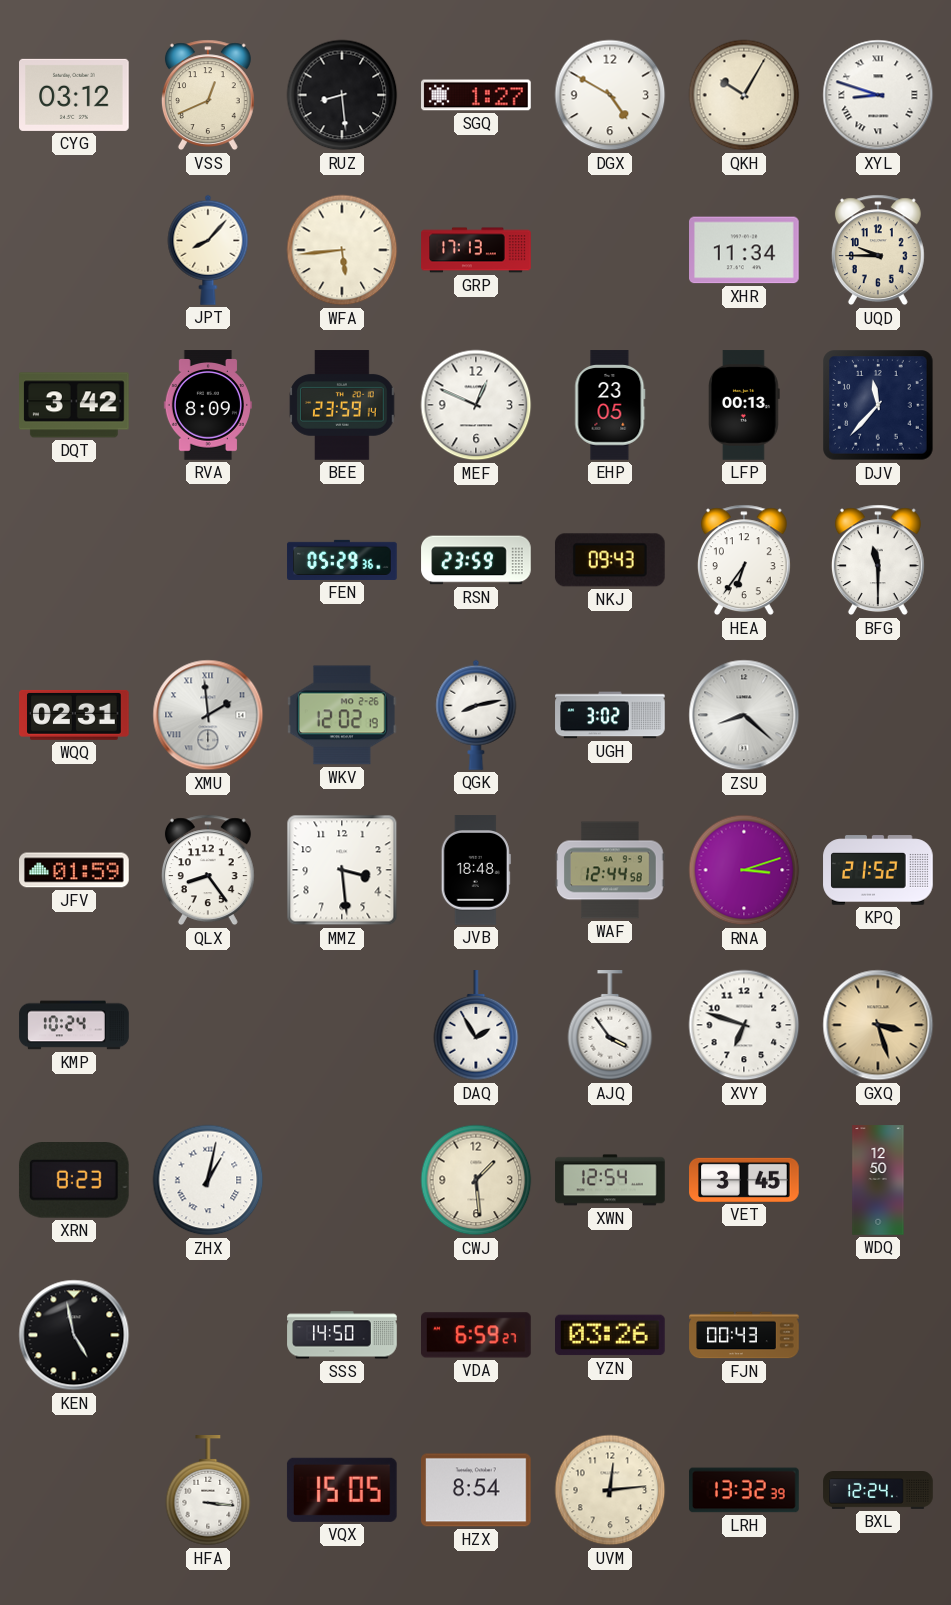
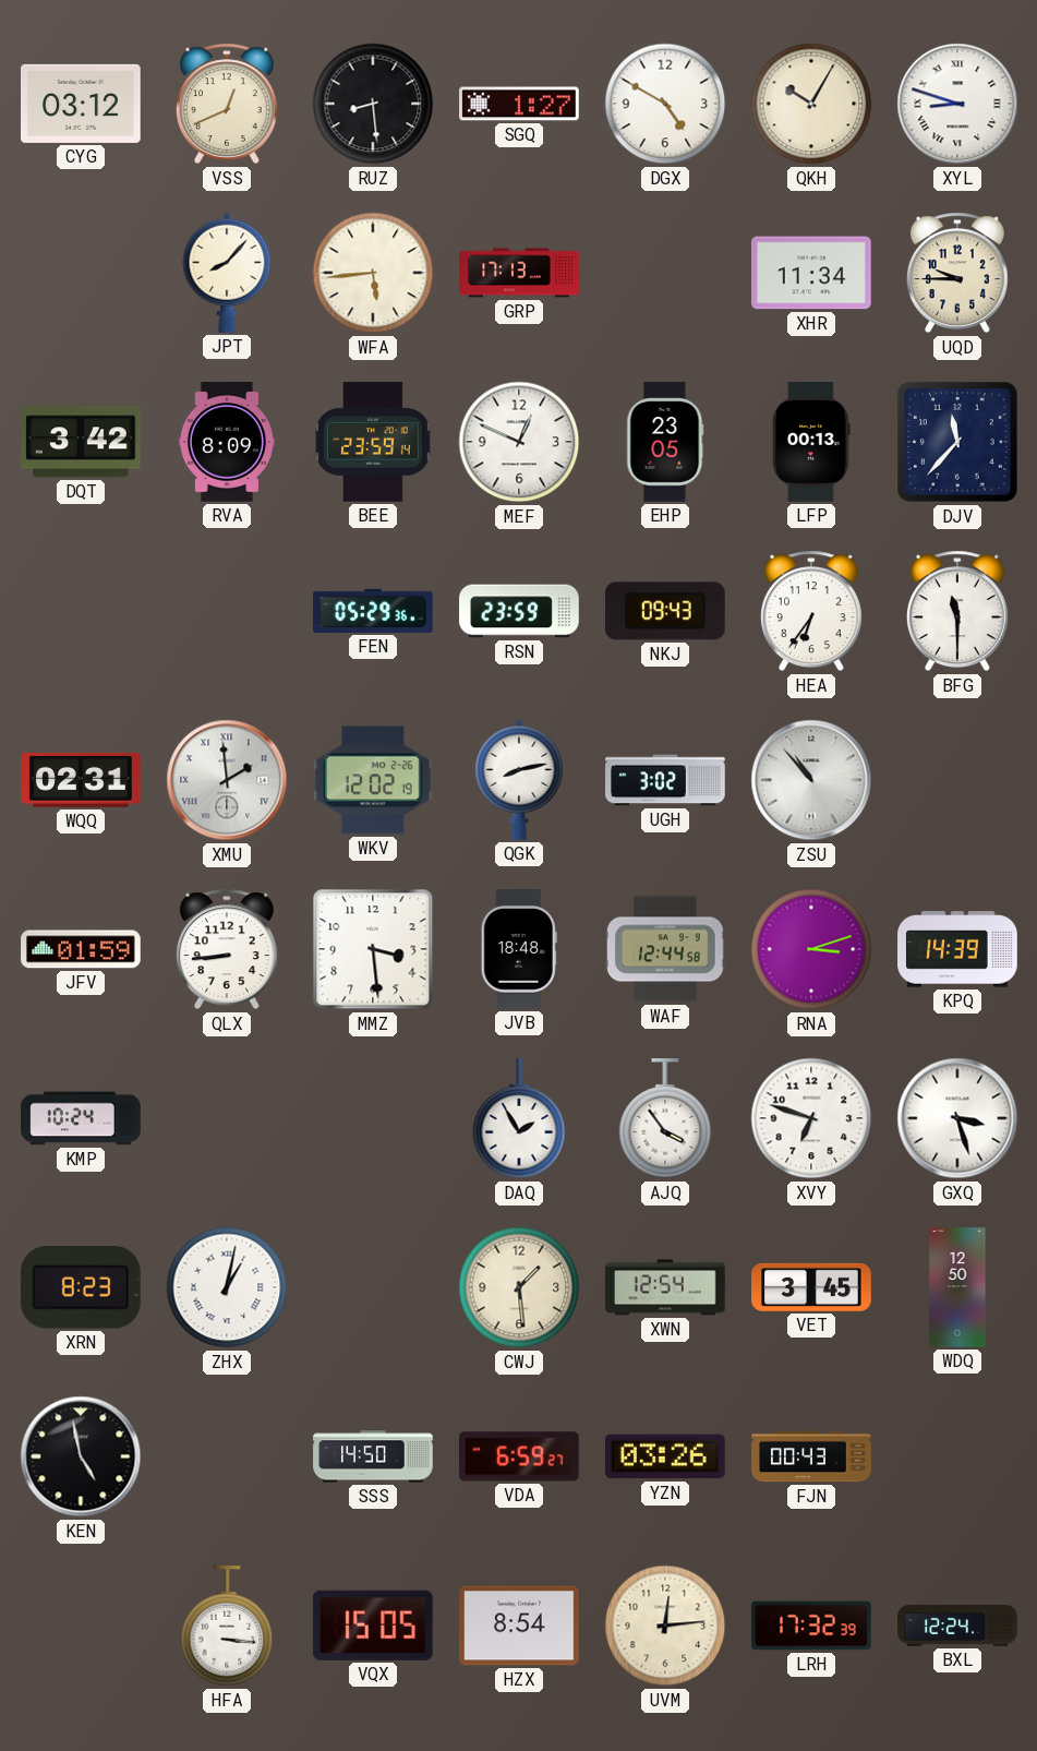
ZSU: 8:22 -> 10:53
QLX: 8:24 -> 8:44
KPQ: 21:52 -> 14:39
GXQ dial: champagne -> white
LRH: 13:32 -> 17:32
